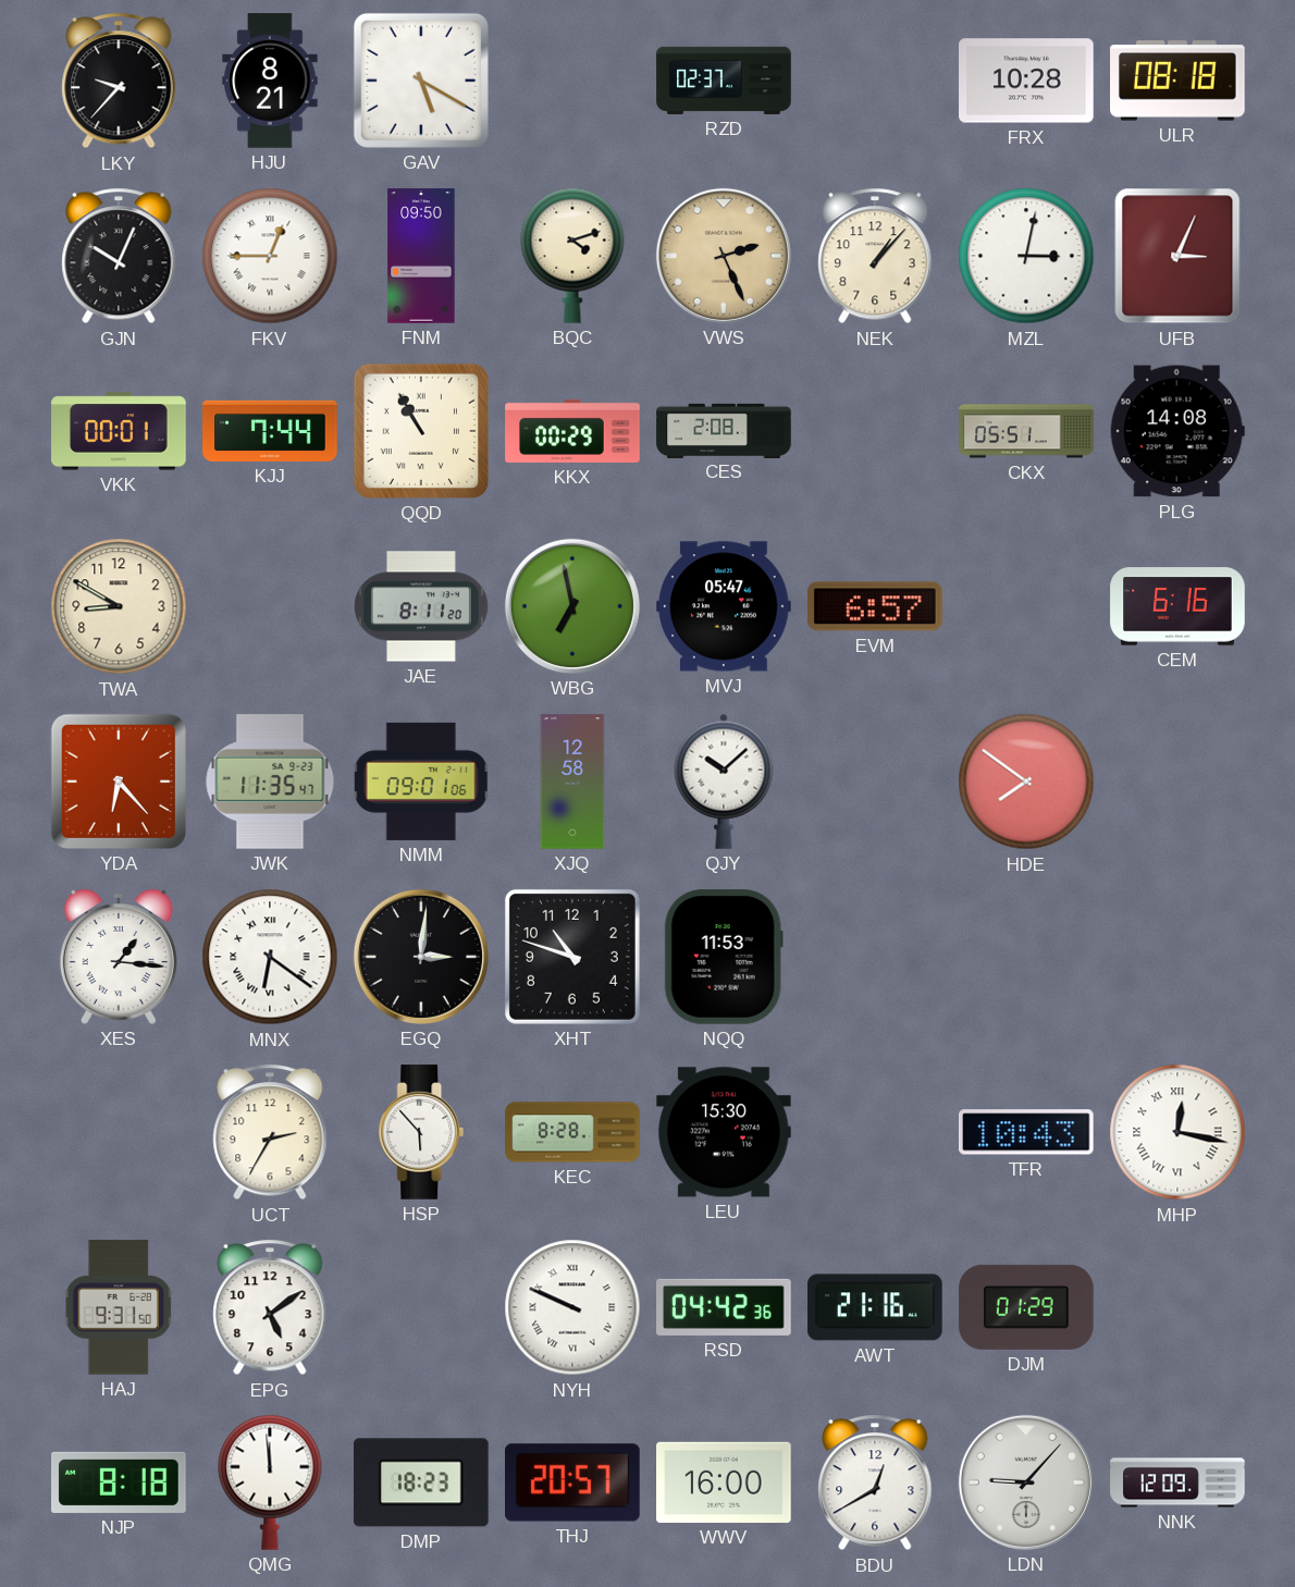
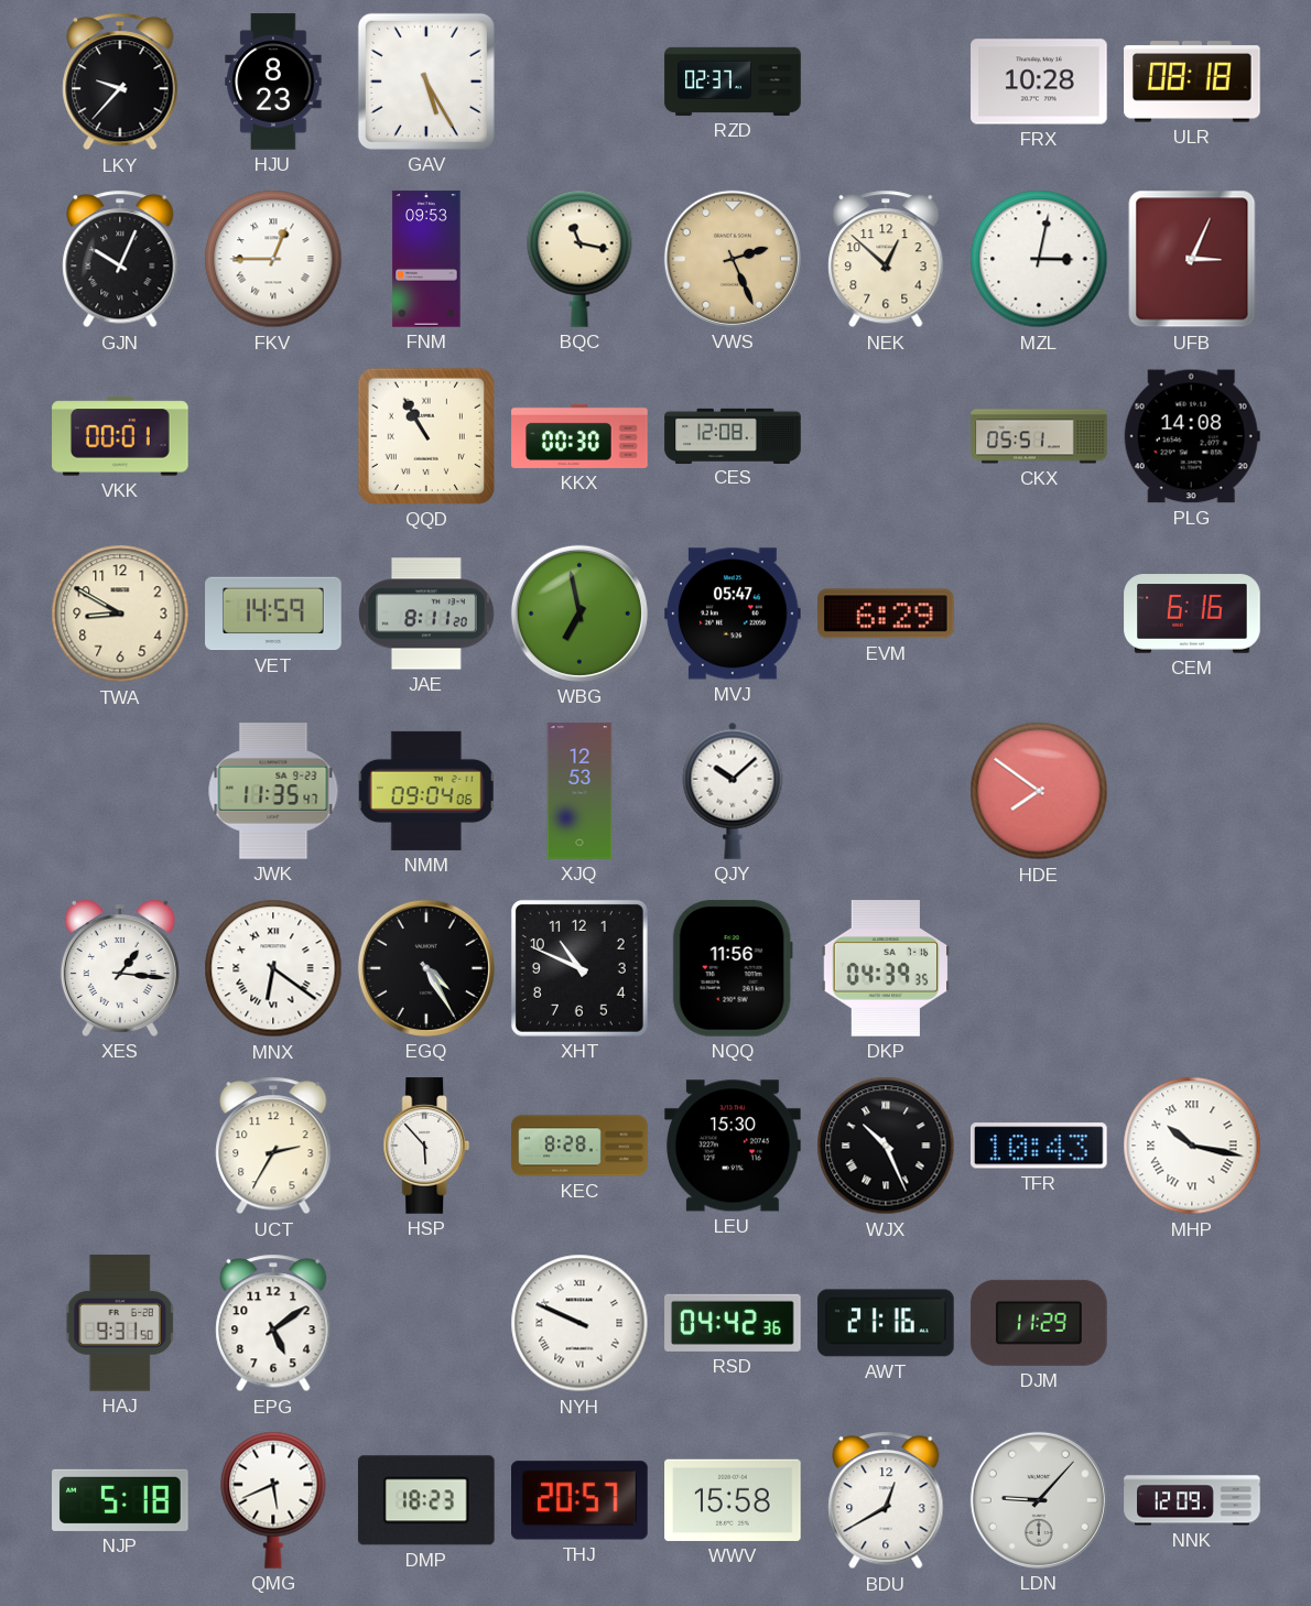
HJU: 8:21 -> 8:23
GAV: 5:20 -> 5:25
FNM: 09:50 -> 09:53
BQC: 4:12 -> 11:17
NEK: 1:07 -> 12:52
KJJ: 7:44 -> none
KKX: 00:29 -> 00:30
CES: 2:08 -> 12:08
VET: none -> 14:59
EVM: 6:57 -> 6:29
YDA: 6:23 -> none
NMM: 09:01 -> 09:04
XJQ: 12:58 -> 12:53
EGQ: 3:01 -> 4:25
XHT: 10:48 -> 10:49
NQQ: 11:53 -> 11:56
DKP: none -> 04:39
WJX: none -> 10:26
MHP: 12:17 -> 10:17
DJM: 01:29 -> 11:29
NJP: 8:18 -> 5:18
QMG: 11:59 -> 5:41
WWV: 16:00 -> 15:58
